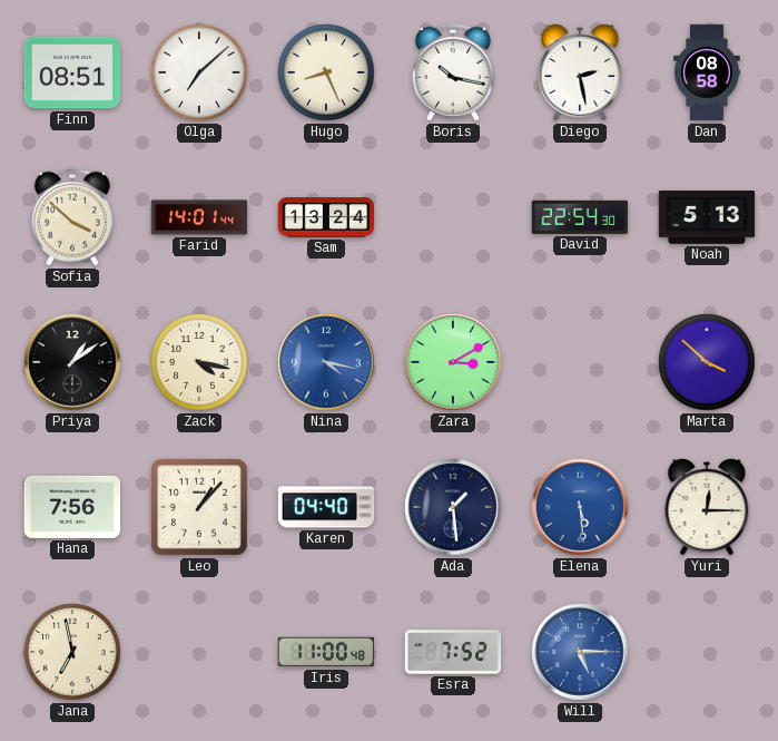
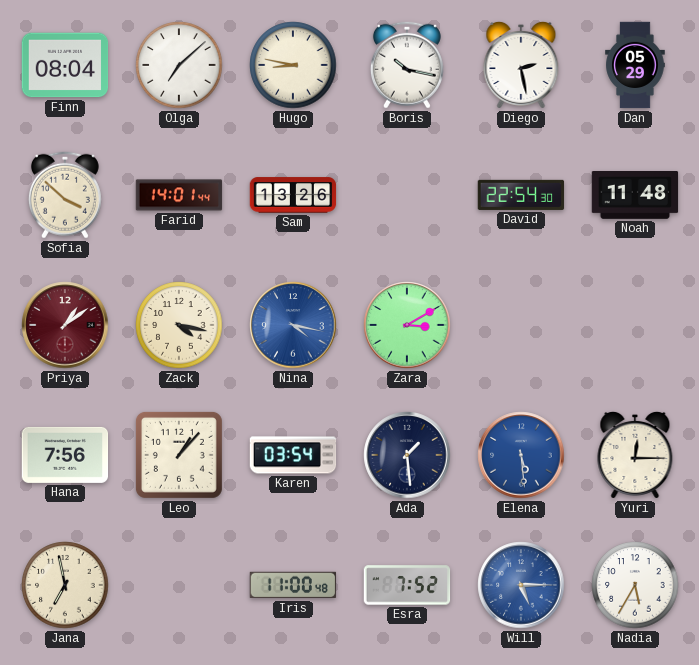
Finn: 08:51 -> 08:04
Hugo: 8:26 -> 8:47
Dan: 08:58 -> 05:29
Sam: 13:24 -> 13:26
Noah: 5:13 -> 11:48
Priya dial: black -> burgundy
Marta: 3:52 -> none
Karen: 04:40 -> 03:54
Nadia: none -> 5:35
